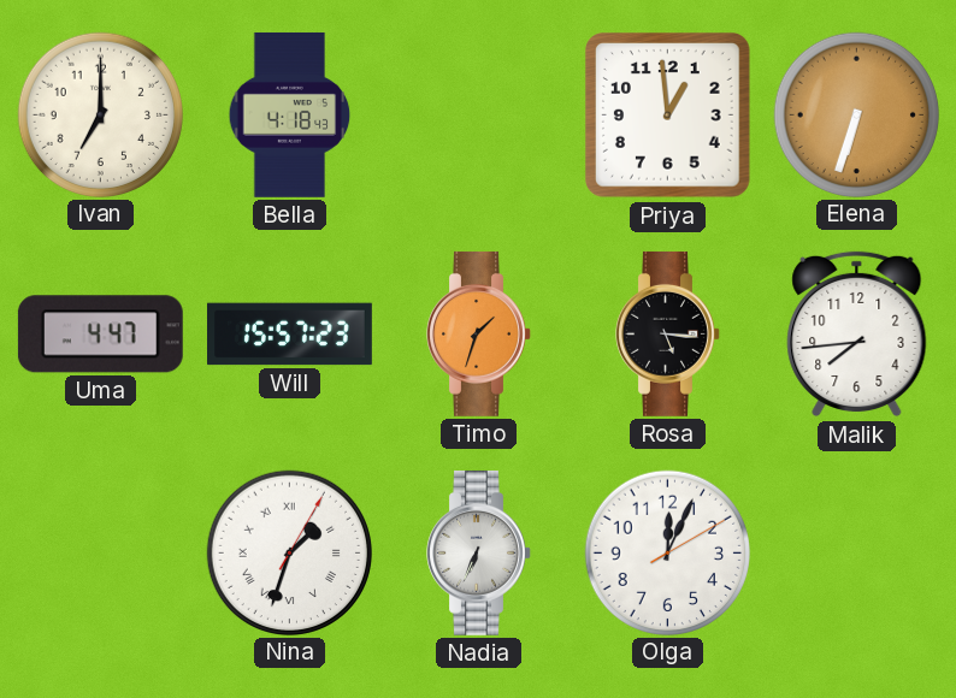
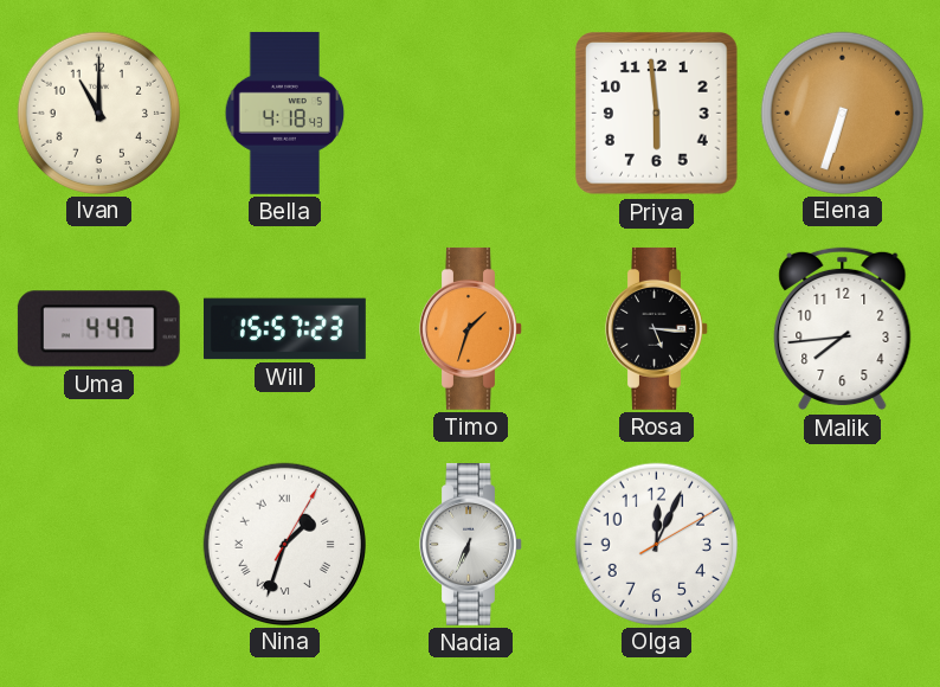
Ivan: 7:00 -> 11:00
Priya: 12:59 -> 5:59
